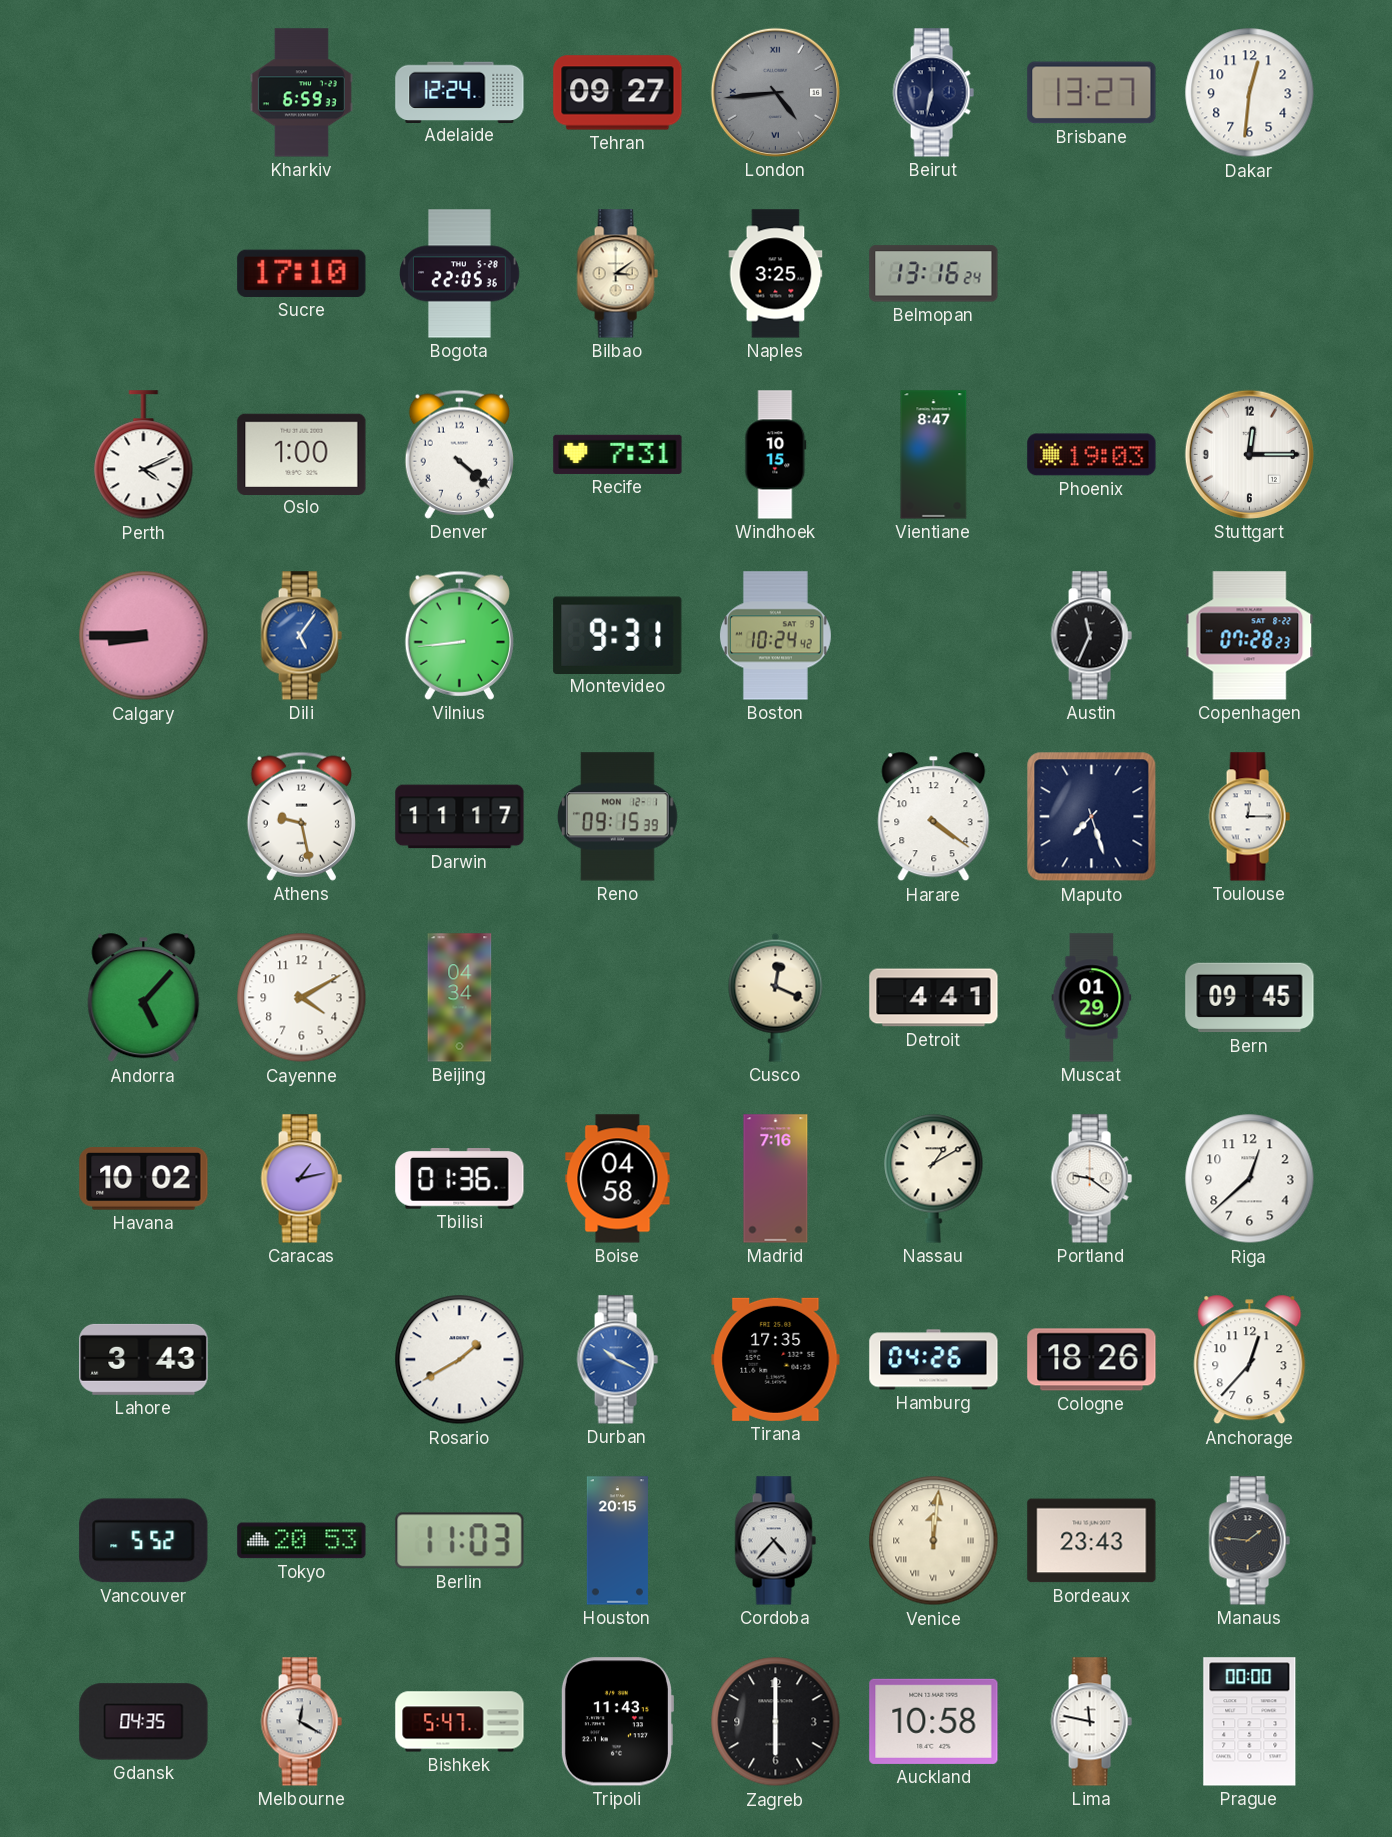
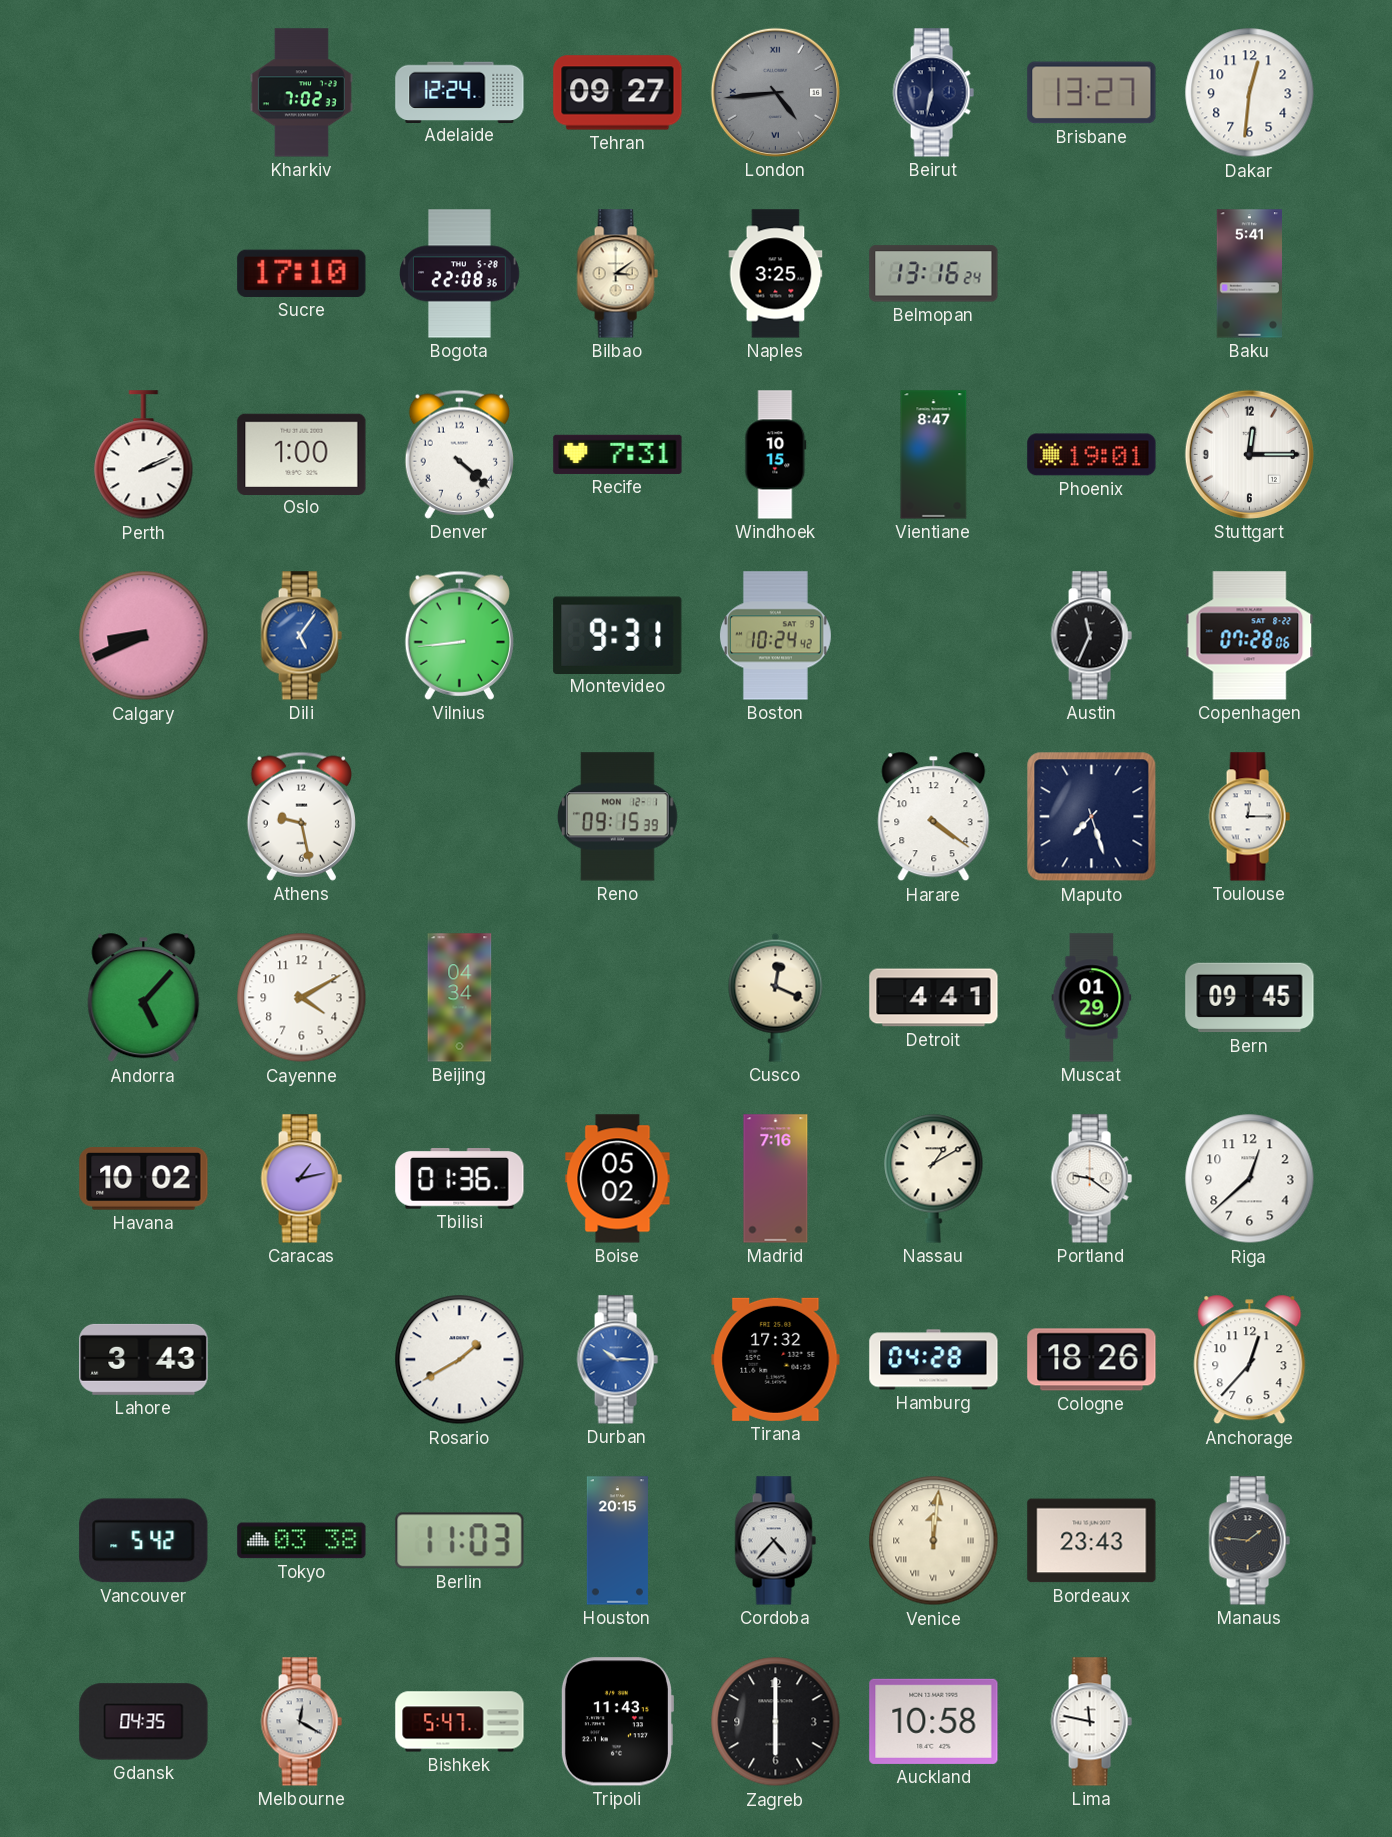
Kharkiv: 6:59 -> 7:02
Bogota: 22:05 -> 22:08
Baku: none -> 5:41
Perth: 4:11 -> 2:11
Phoenix: 19:03 -> 19:01
Calgary: 8:45 -> 8:41
Copenhagen: 07:28:23 -> 07:28:06
Darwin: 11:17 -> none
Boise: 04:58 -> 05:02
Durban: 10:19 -> 10:15
Tirana: 17:35 -> 17:32
Hamburg: 04:26 -> 04:28
Vancouver: 5:52 -> 5:42
Tokyo: 20:53 -> 03:38
Prague: 00:00 -> none
